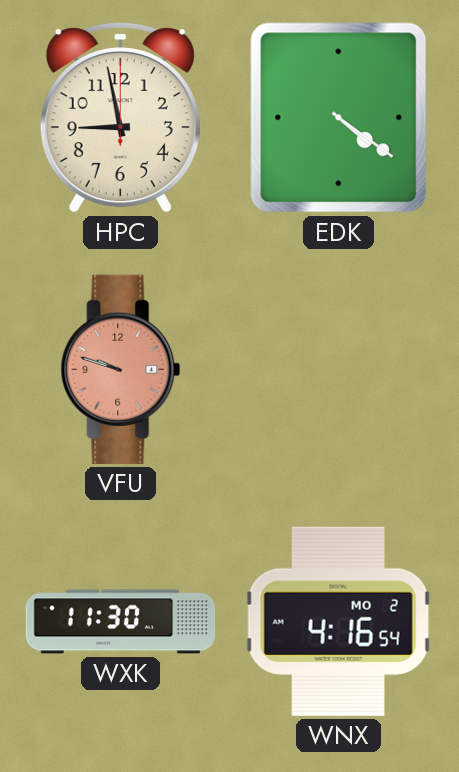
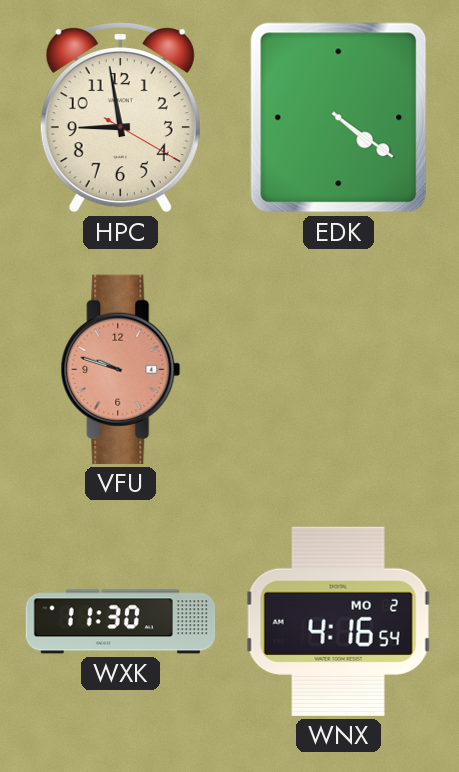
HPC: 8:58:00 -> 8:58:20
